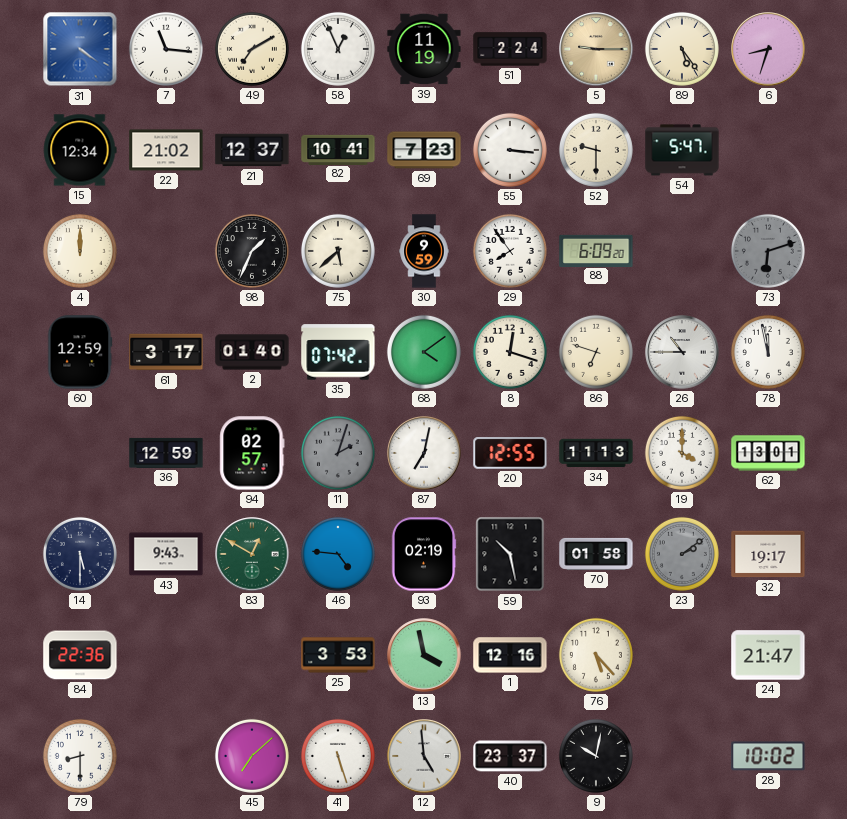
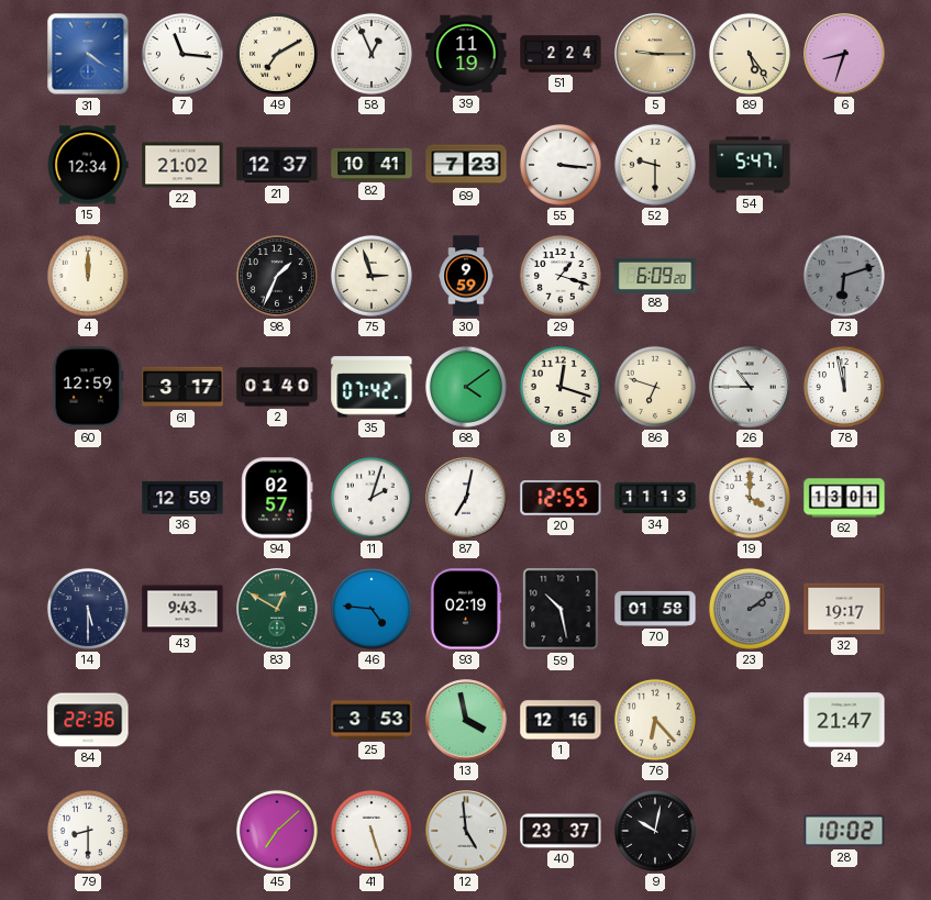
75: 5:38 -> 2:57
29: 7:54 -> 1:18
11 dial: grey -> white
76: 5:23 -> 6:23
